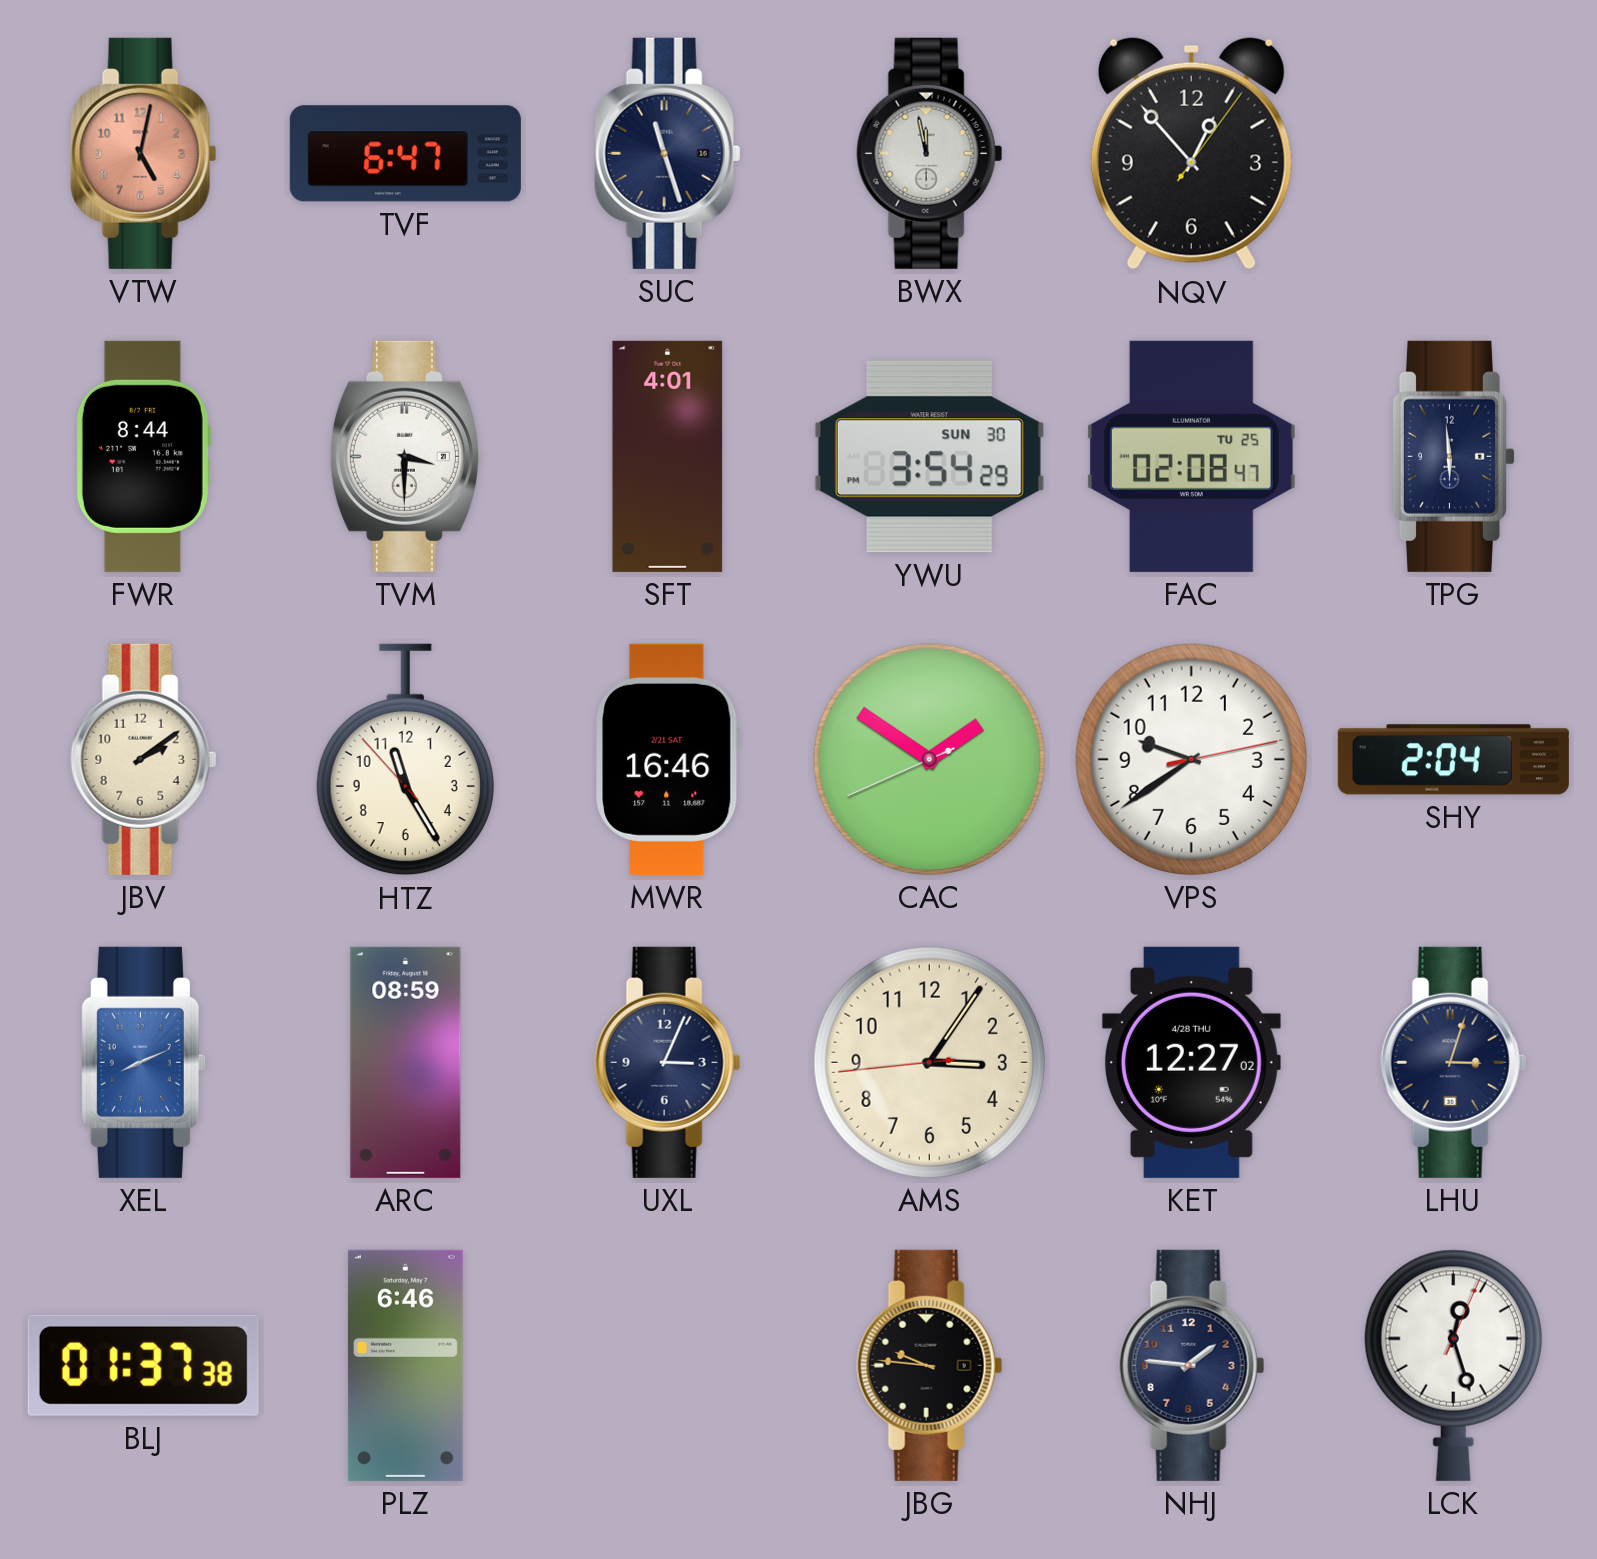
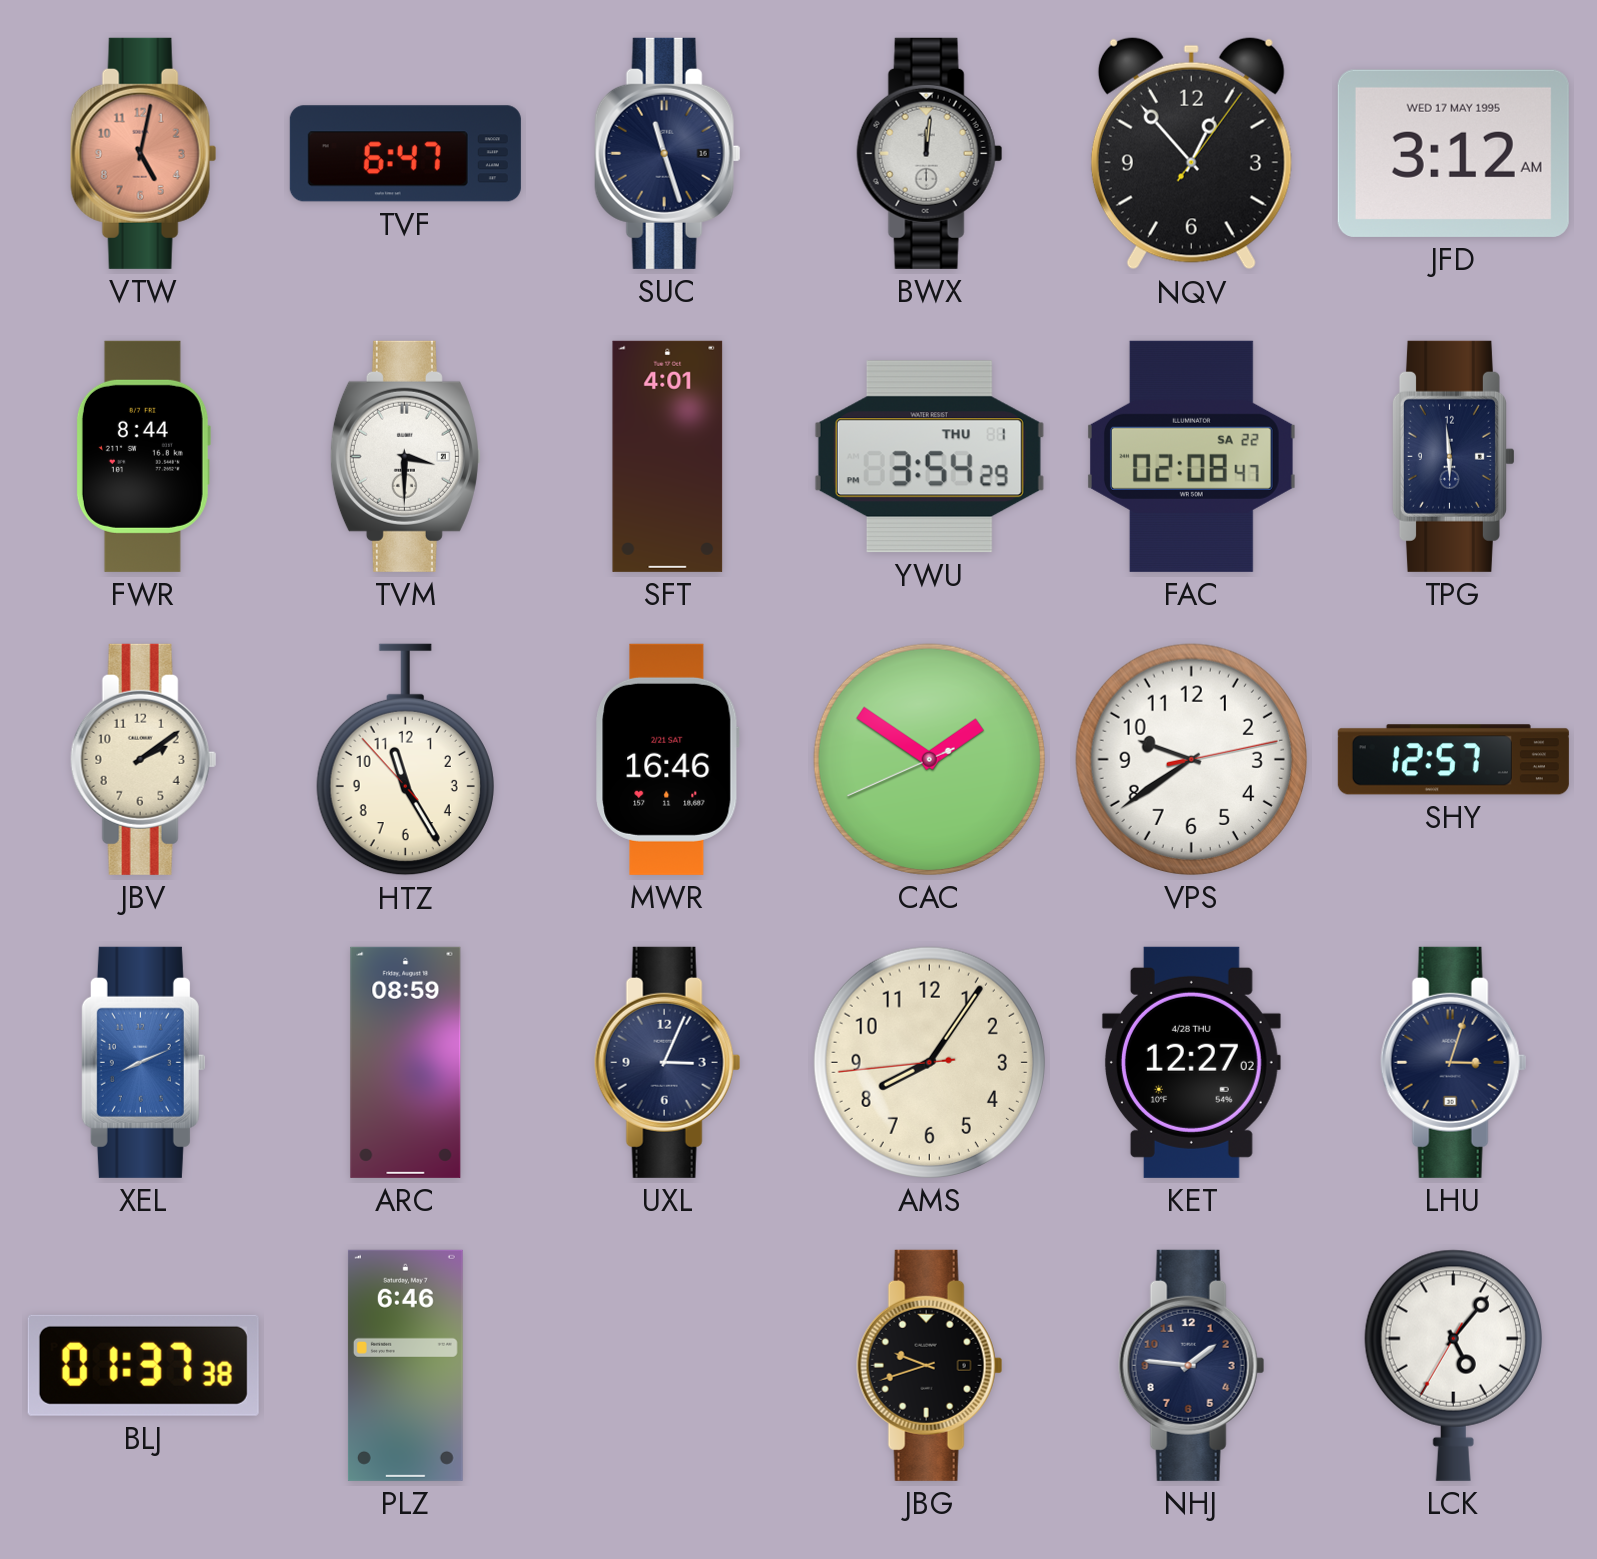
BWX: 11:58 -> 12:01
JFD: none -> 3:12
YWU date: SUN 30 -> THU 1
FAC date: TU 25 -> SA 22
SHY: 2:04 -> 12:57
AMS: 3:05 -> 8:05
JBG: 9:46 -> 9:42
LCK: 12:27 -> 5:06
